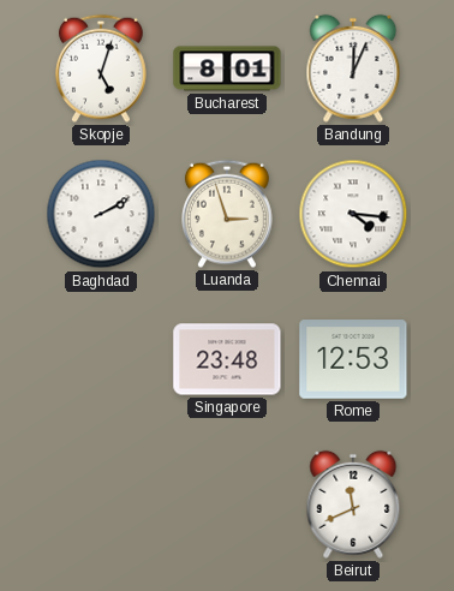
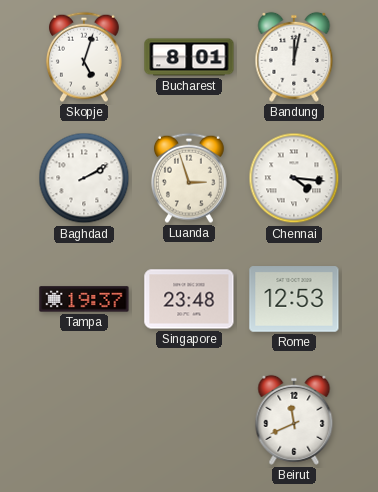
Bandung: 12:04 -> 12:02
Tampa: none -> 19:37
